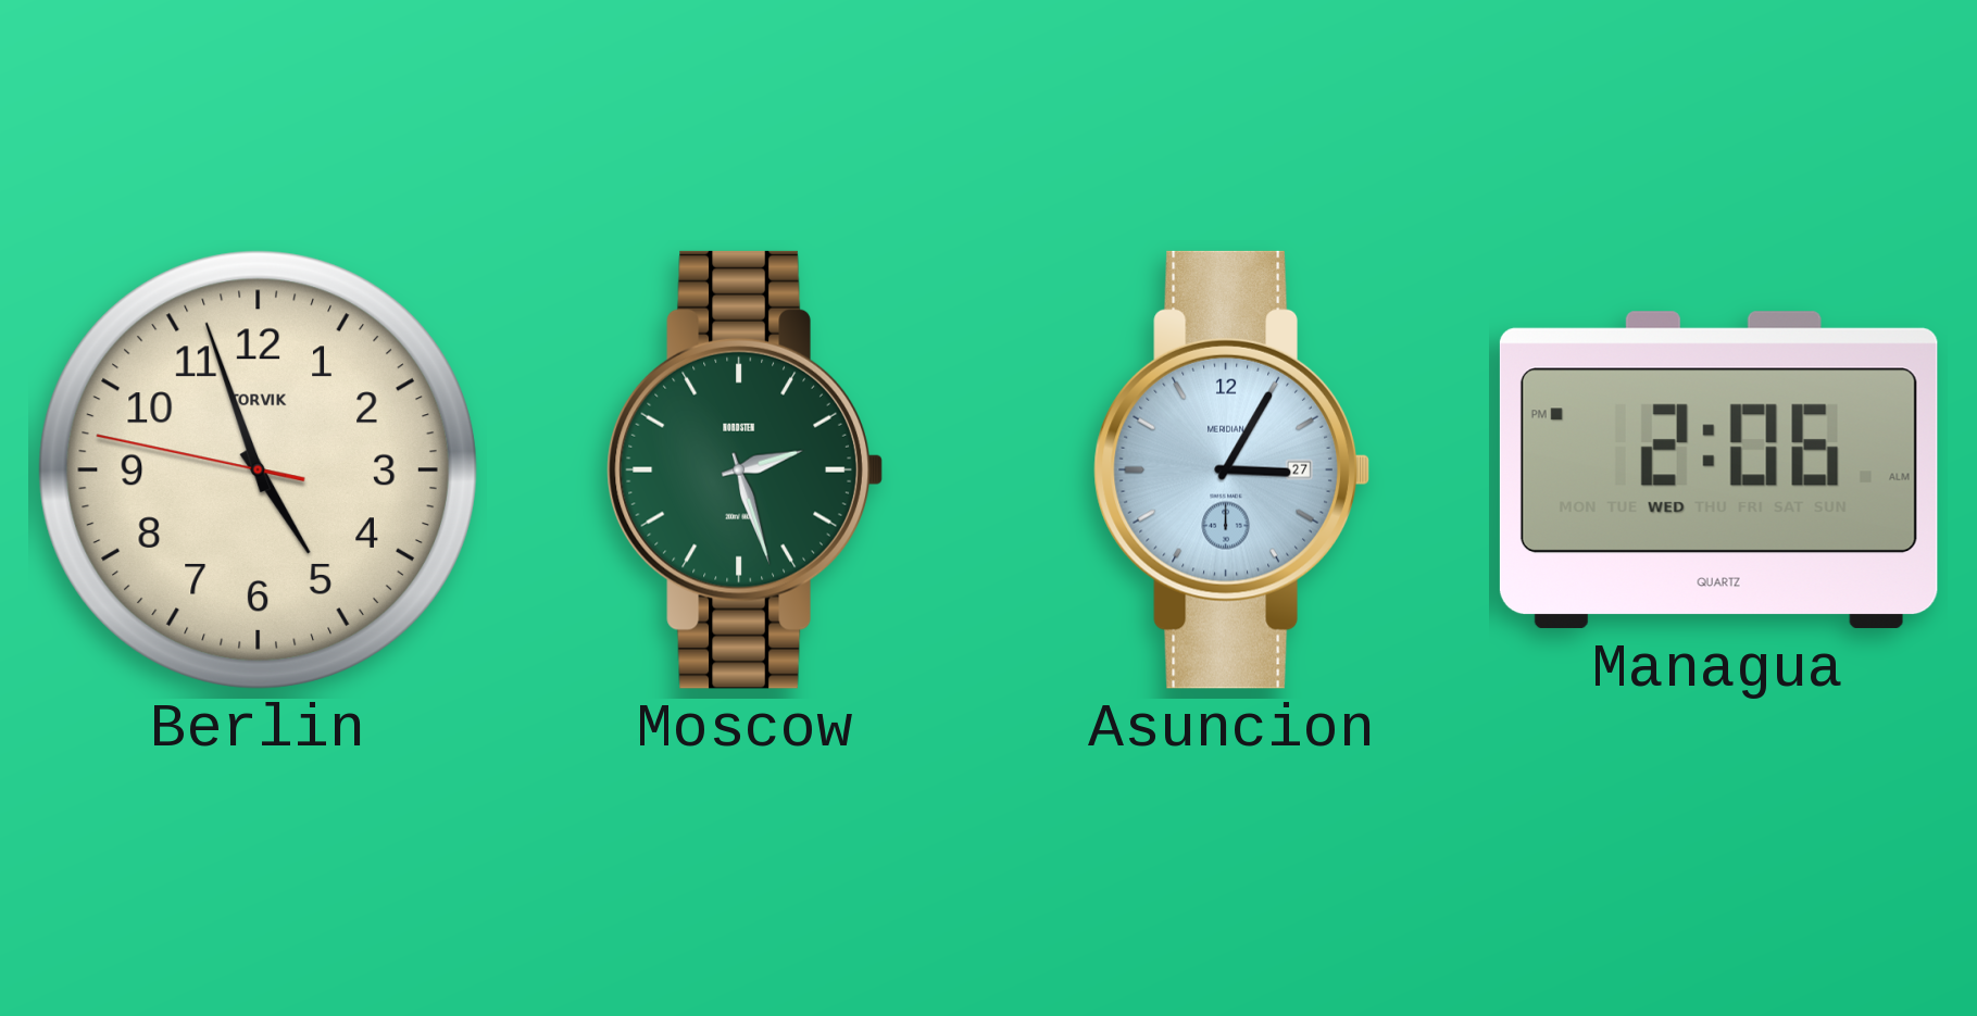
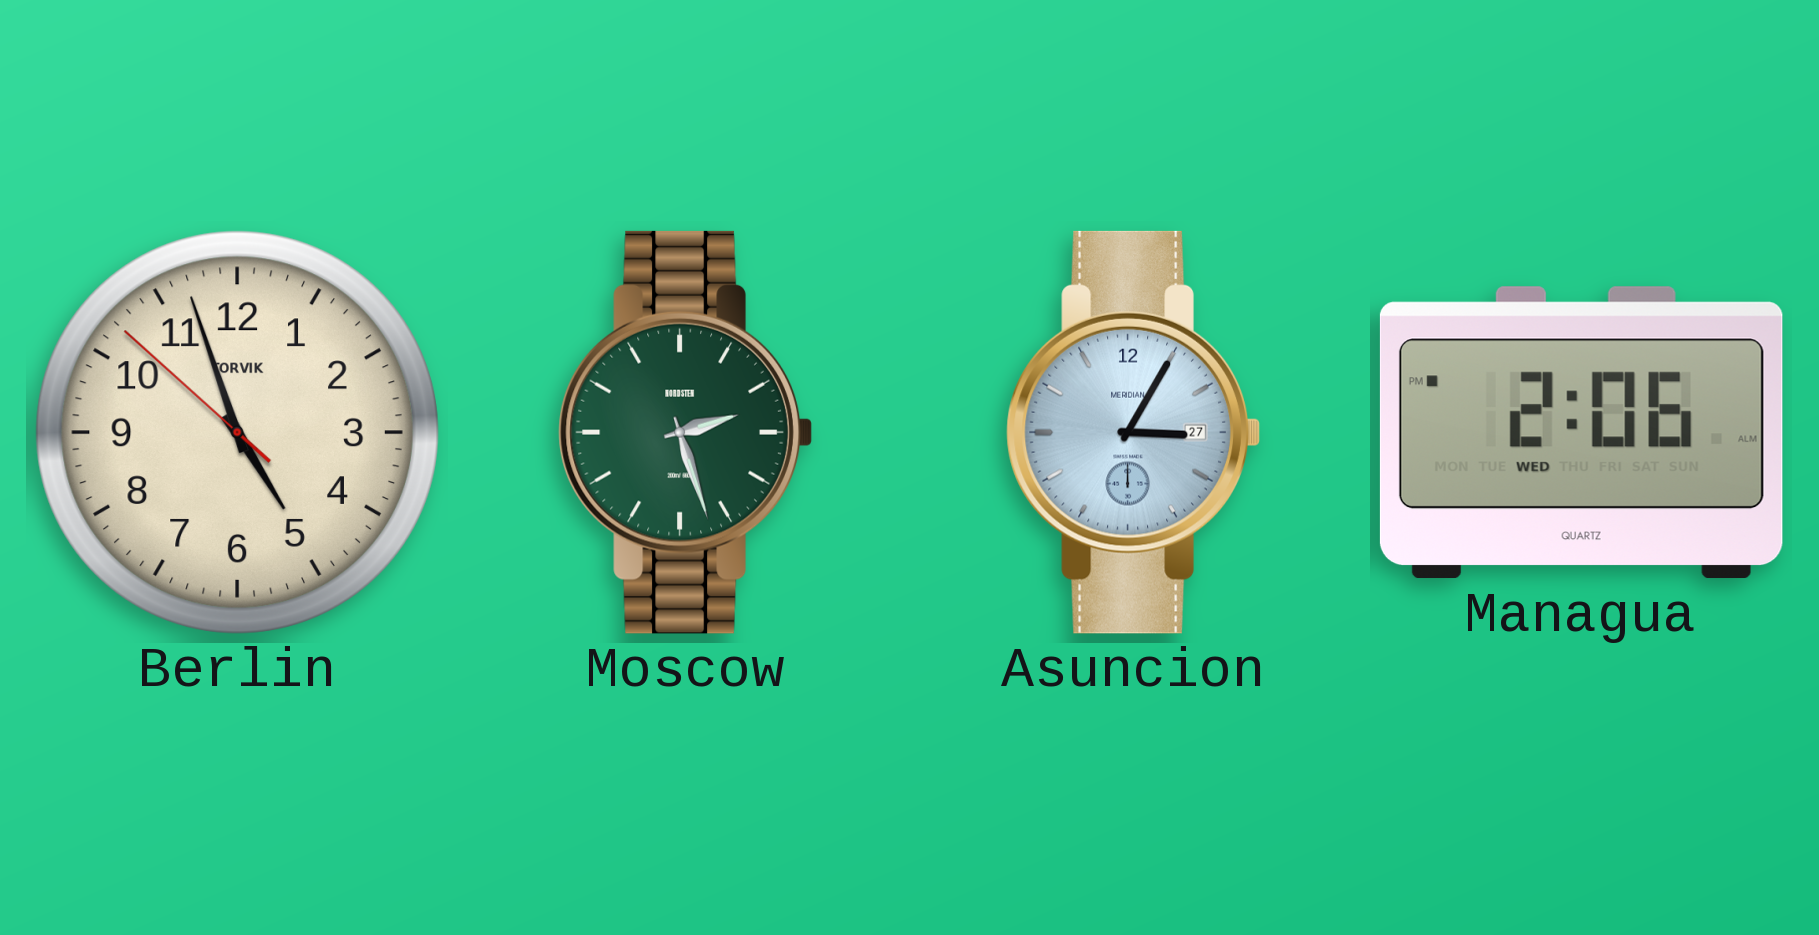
Berlin: 4:56:47 -> 4:56:52
